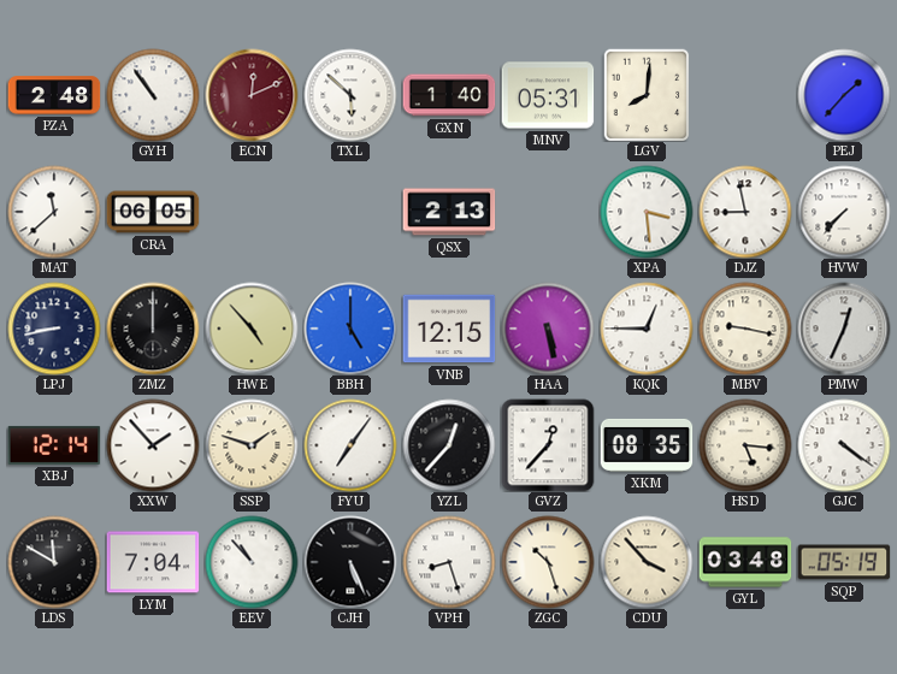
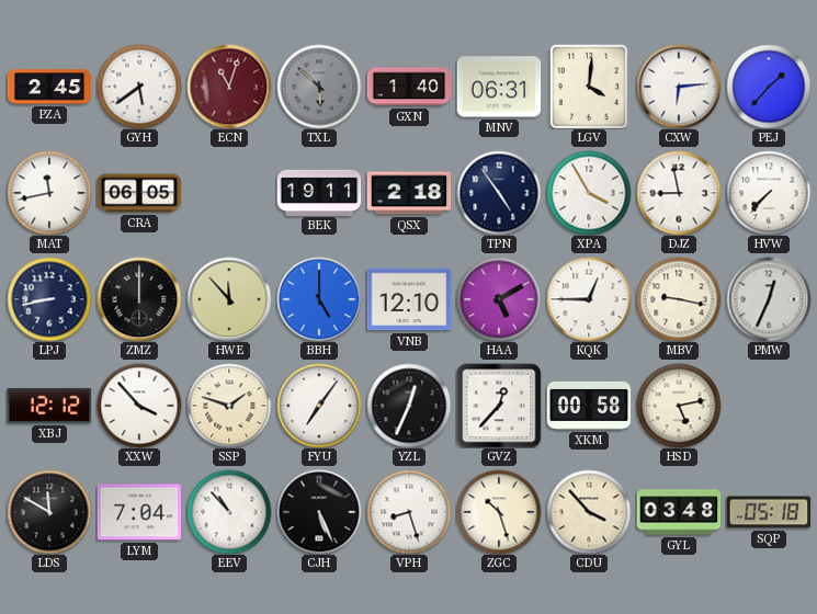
PZA: 2:48 -> 2:45
GYH: 10:54 -> 5:39
ECN: 12:11 -> 11:03
TXL dial: white -> grey
MNV: 05:31 -> 06:31
LGV: 8:01 -> 4:01
CXW: none -> 6:14
MAT: 11:38 -> 11:43
BEK: none -> 19:11
QSX: 2:13 -> 2:18
TPN: none -> 4:54
XPA: 3:29 -> 3:55
HWE: 4:53 -> 11:53
VNB: 12:15 -> 12:10
HAA: 5:28 -> 5:10
XBJ: 12:14 -> 12:12
XXW: 1:53 -> 3:53
YZL: 12:37 -> 12:34
XKM: 08:35 -> 00:58
HSD: 5:16 -> 5:13
GJC: 4:21 -> none
SQP: 05:19 -> 05:18
